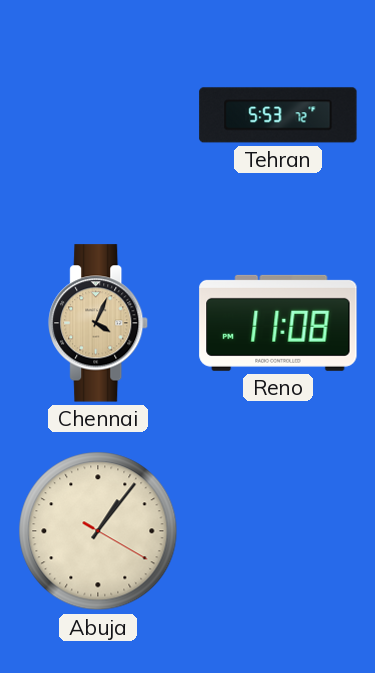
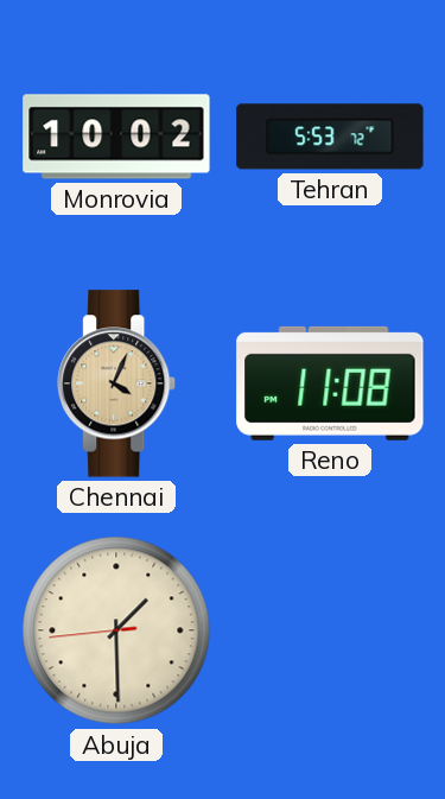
Monrovia: none -> 10:02
Abuja: 1:06 -> 1:29
